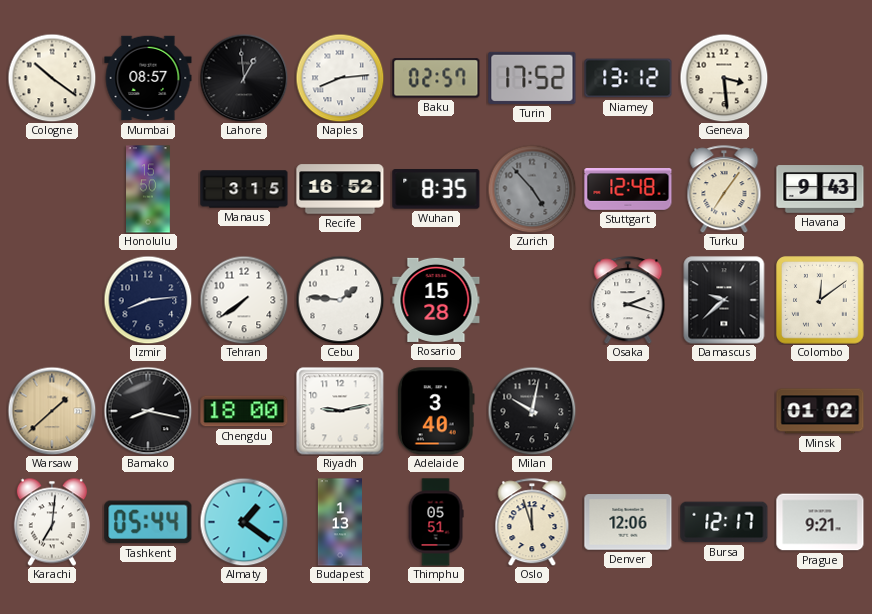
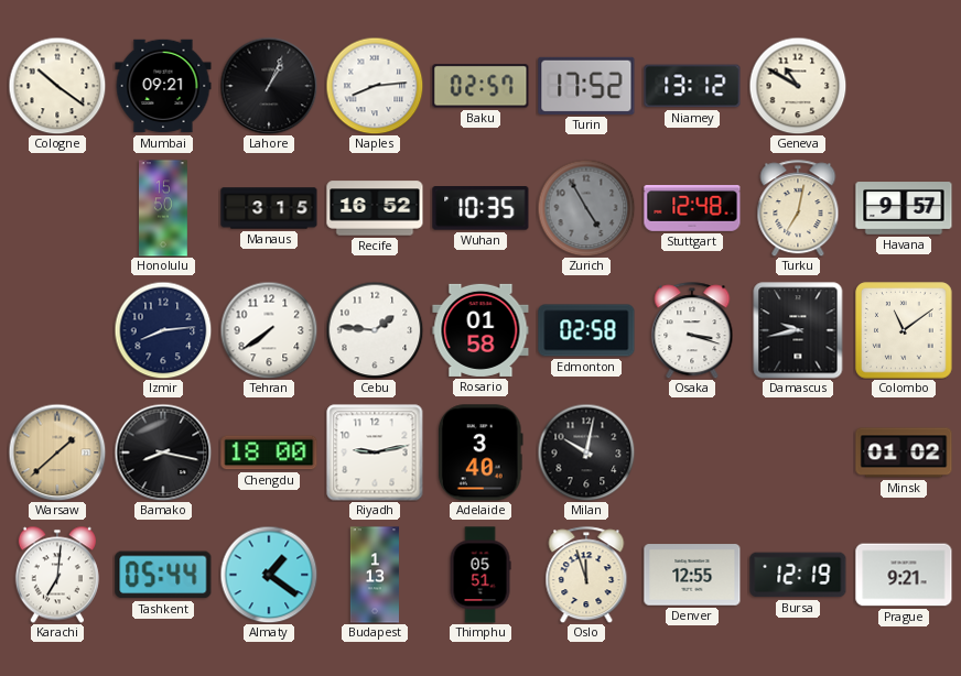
Mumbai: 08:57 -> 09:21
Lahore: 12:59 -> 1:04
Geneva: 3:29 -> 10:50
Wuhan: 8:35 -> 10:35
Zurich: 4:53 -> 4:55
Turku: 7:06 -> 7:02
Havana: 9:43 -> 9:57
Rosario: 15:28 -> 01:58
Edmonton: none -> 02:58
Osaka: 2:18 -> 3:18
Damascus: 9:38 -> 9:43
Colombo: 12:09 -> 11:09
Denver: 12:06 -> 12:55
Bursa: 12:17 -> 12:19
